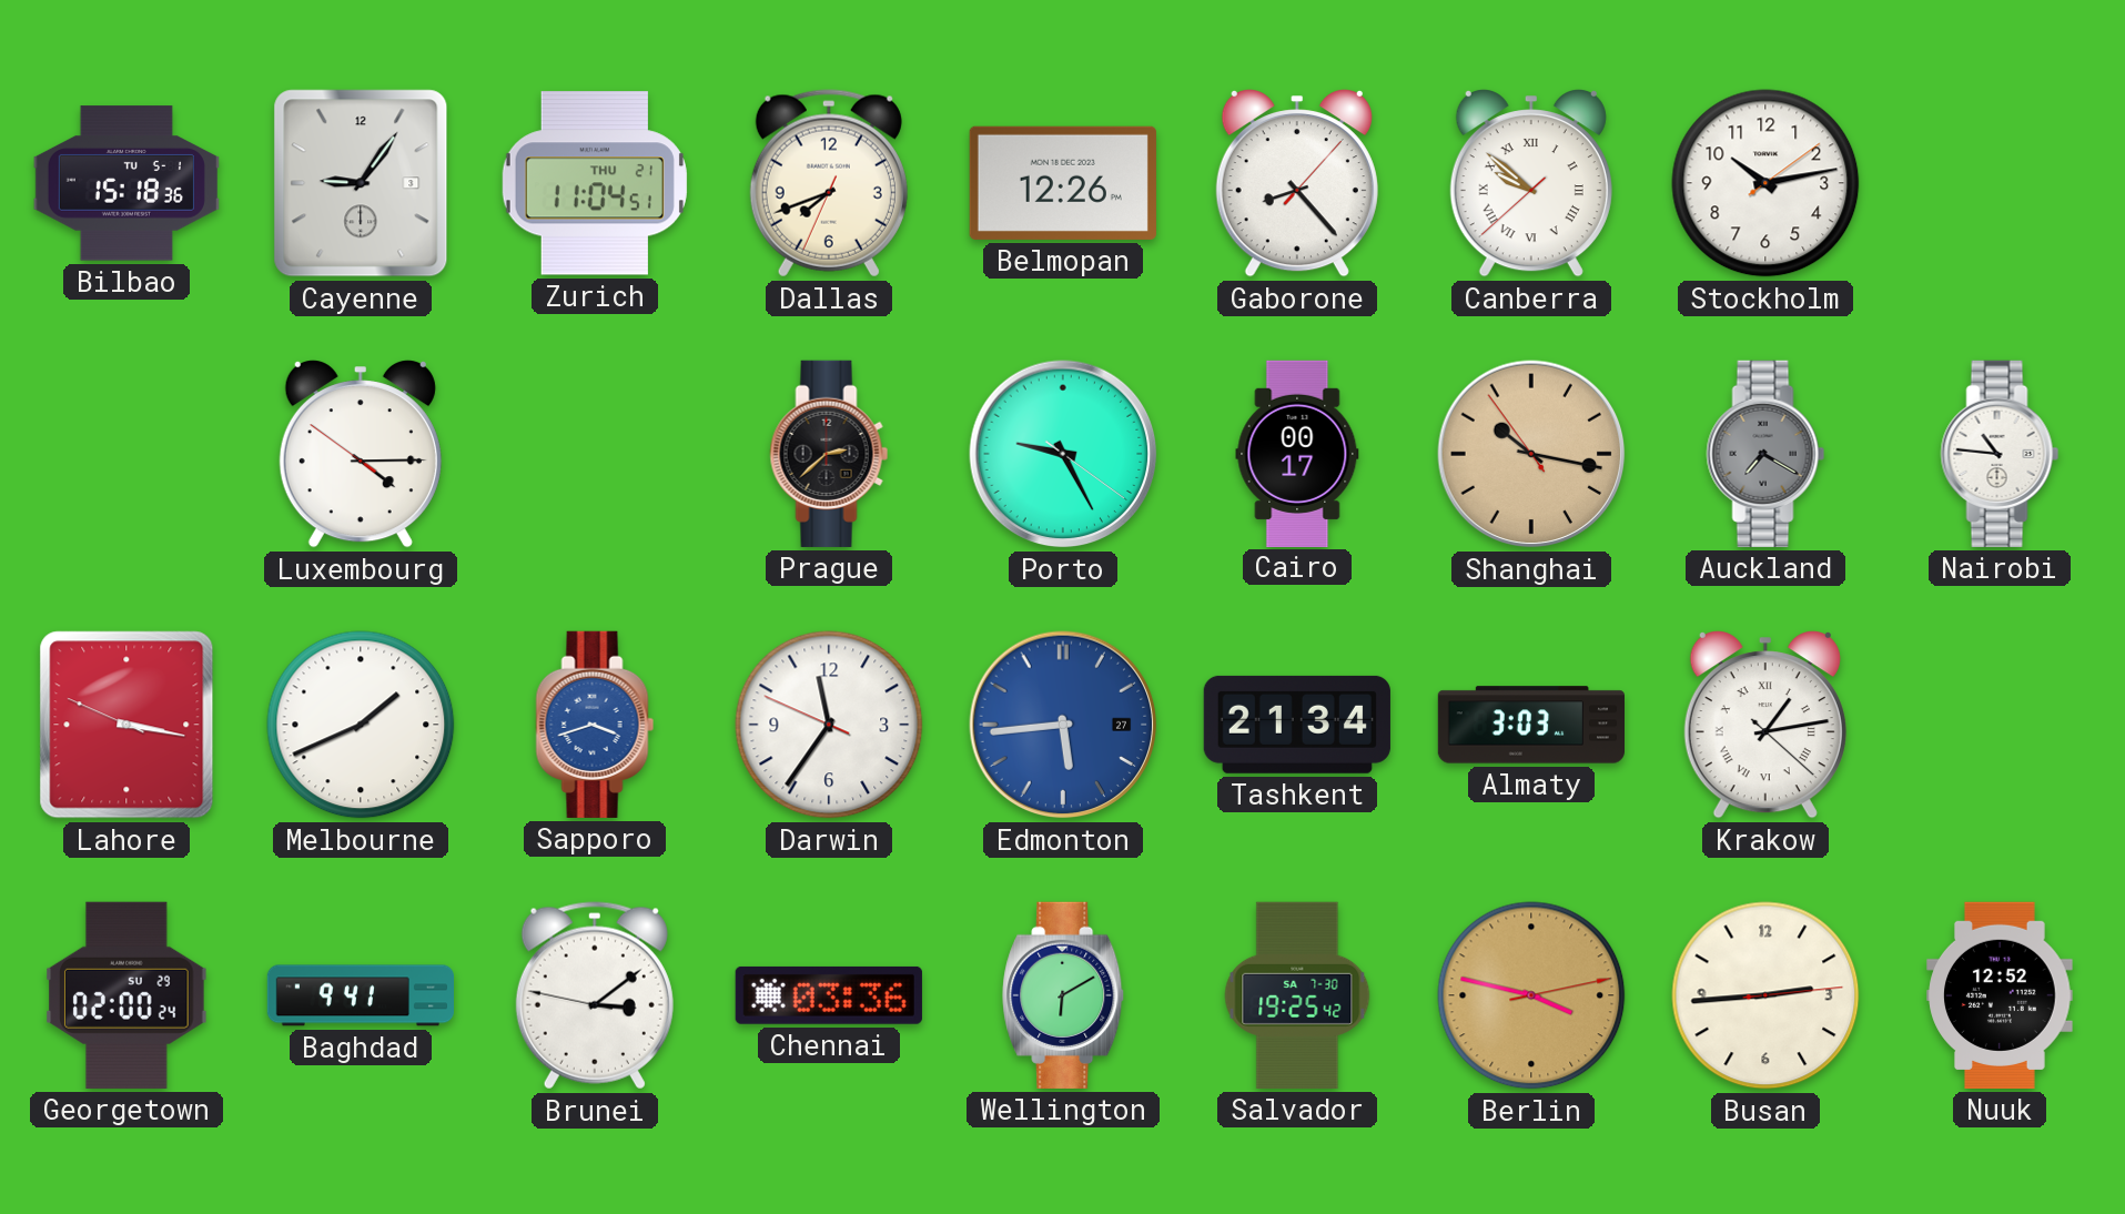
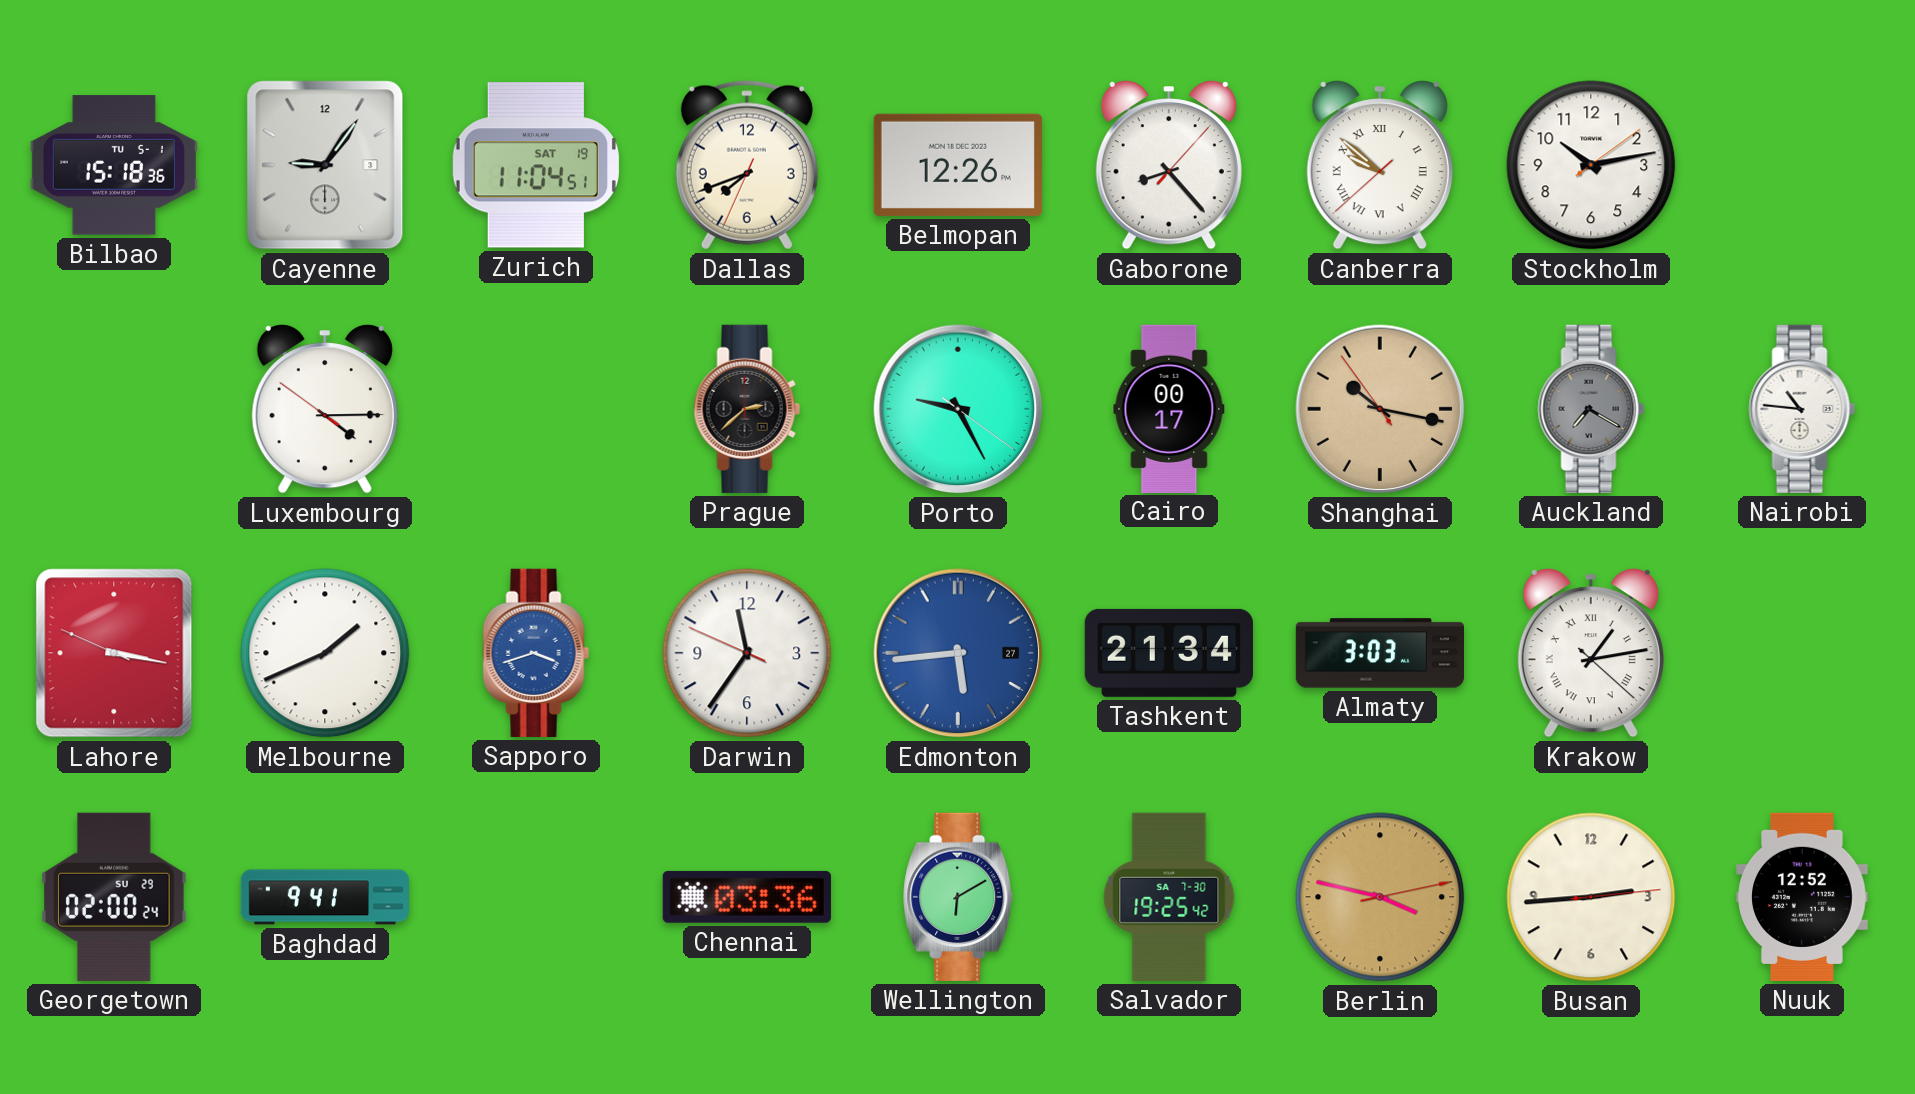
Zurich date: THU 21 -> SAT 19
Brunei: 3:08 -> none
